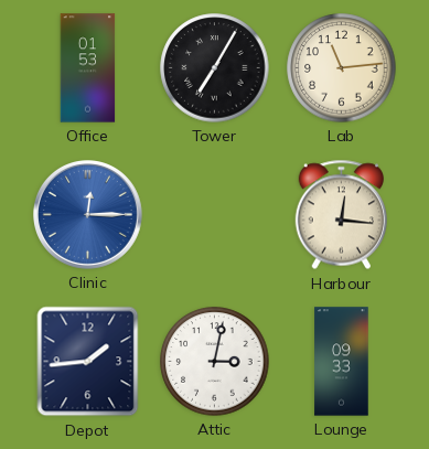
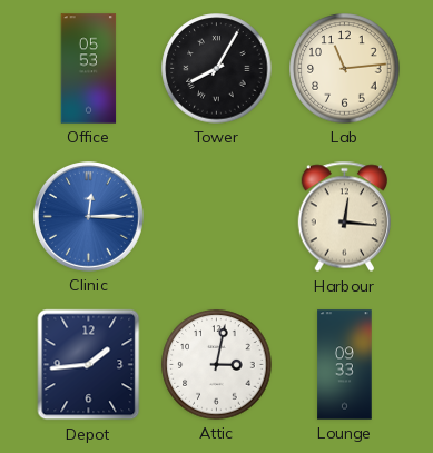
Office: 01:53 -> 05:53
Tower: 7:05 -> 8:05
